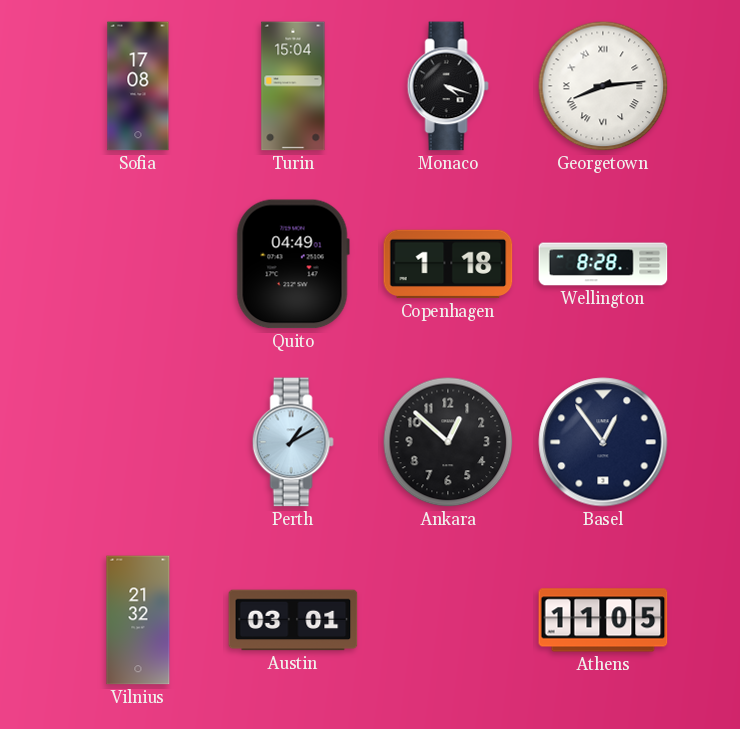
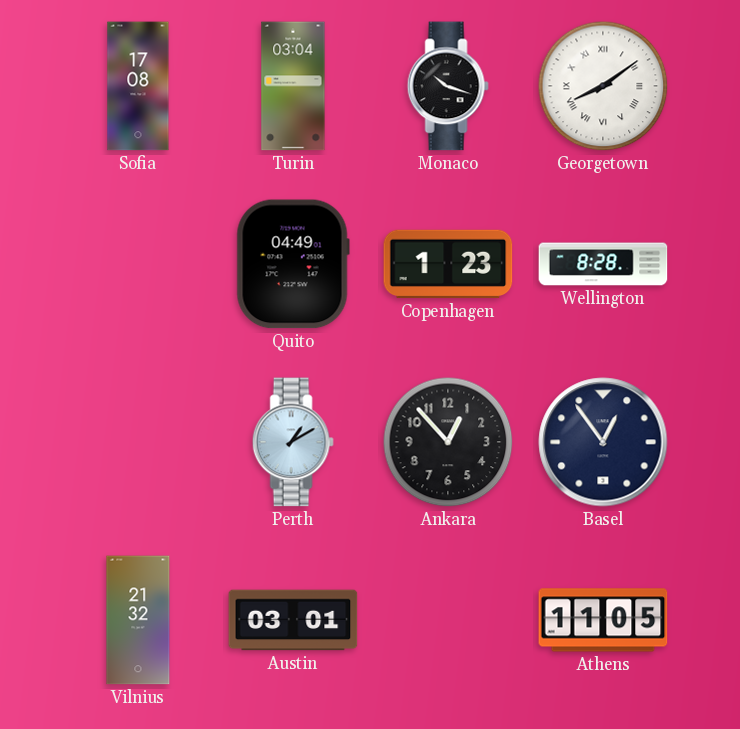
Turin: 15:04 -> 03:04
Monaco: 4:18 -> 10:18
Georgetown: 8:14 -> 8:09
Copenhagen: 1:18 -> 1:23
Ankara: 12:52 -> 12:53
